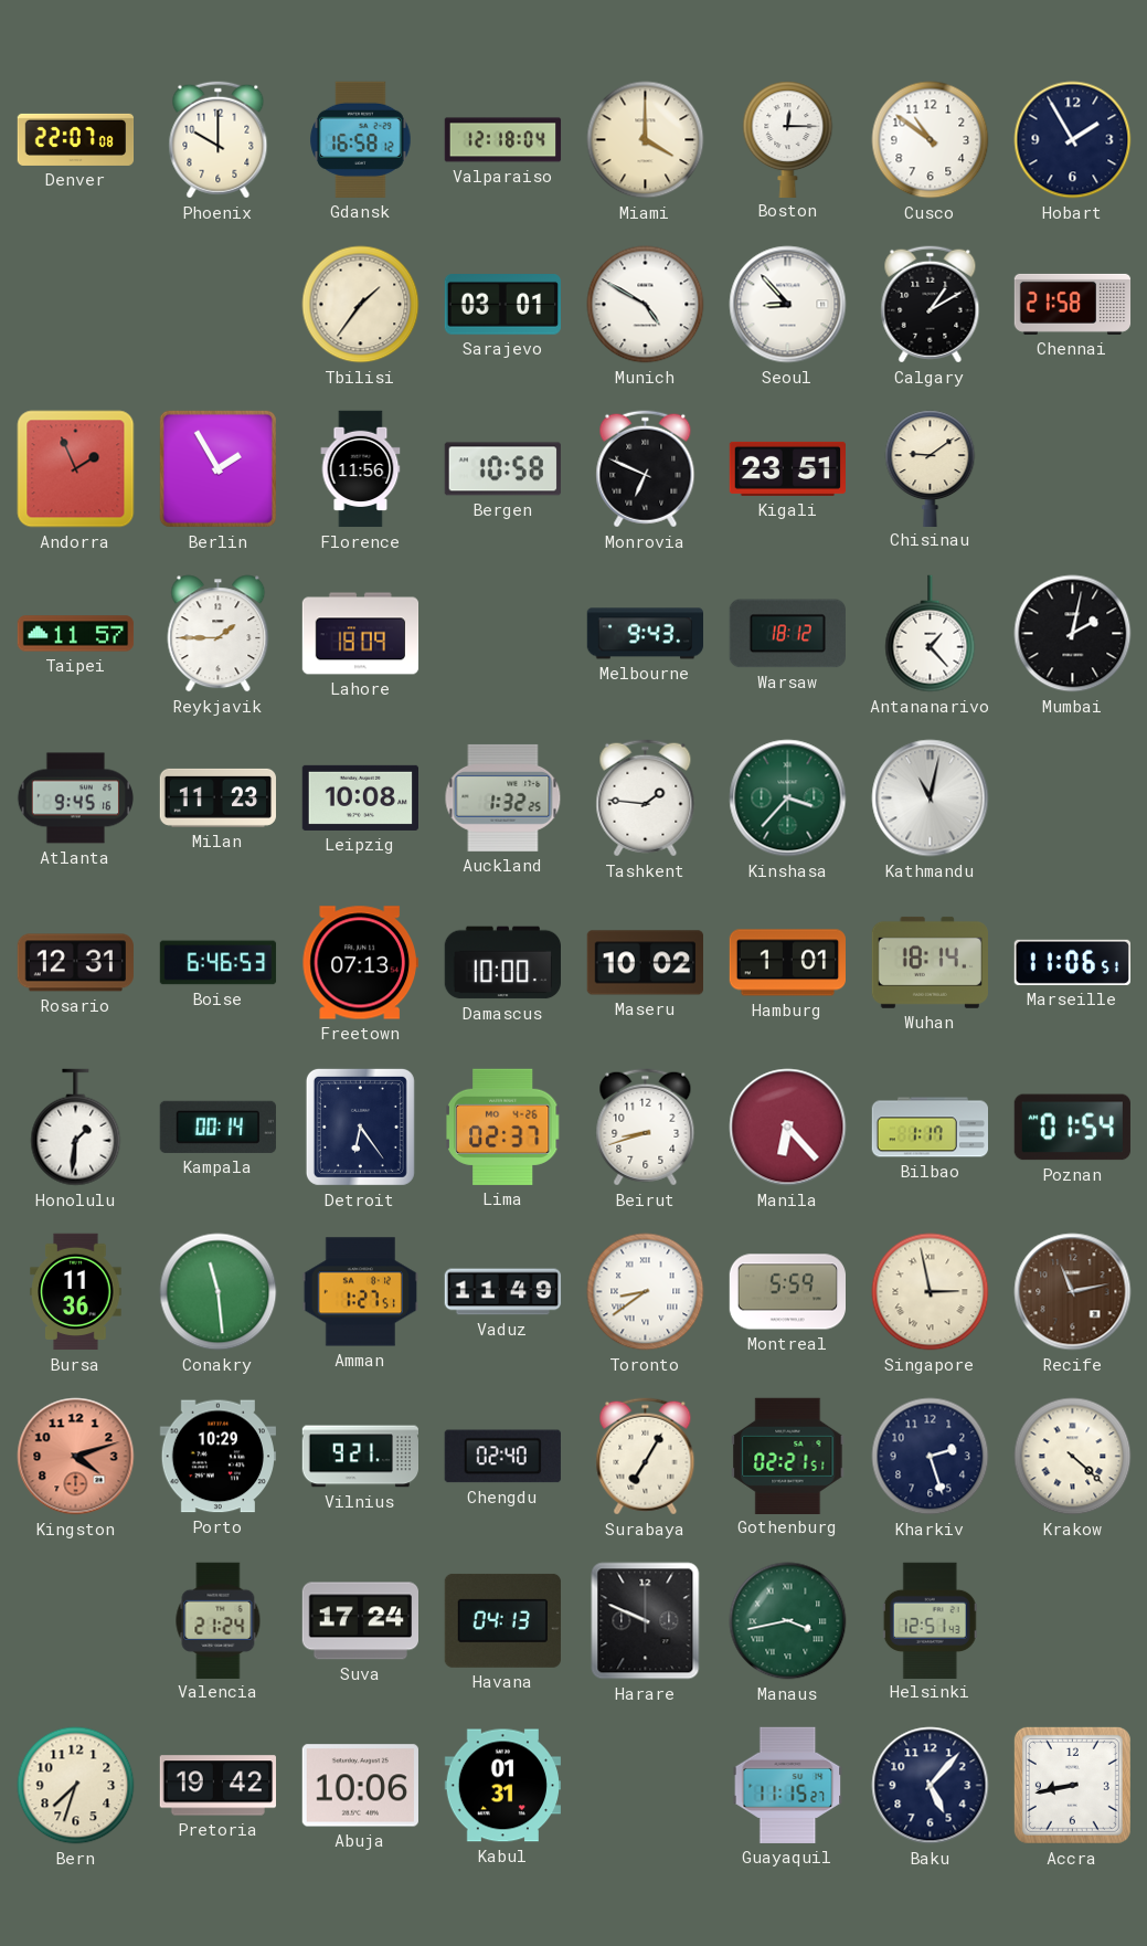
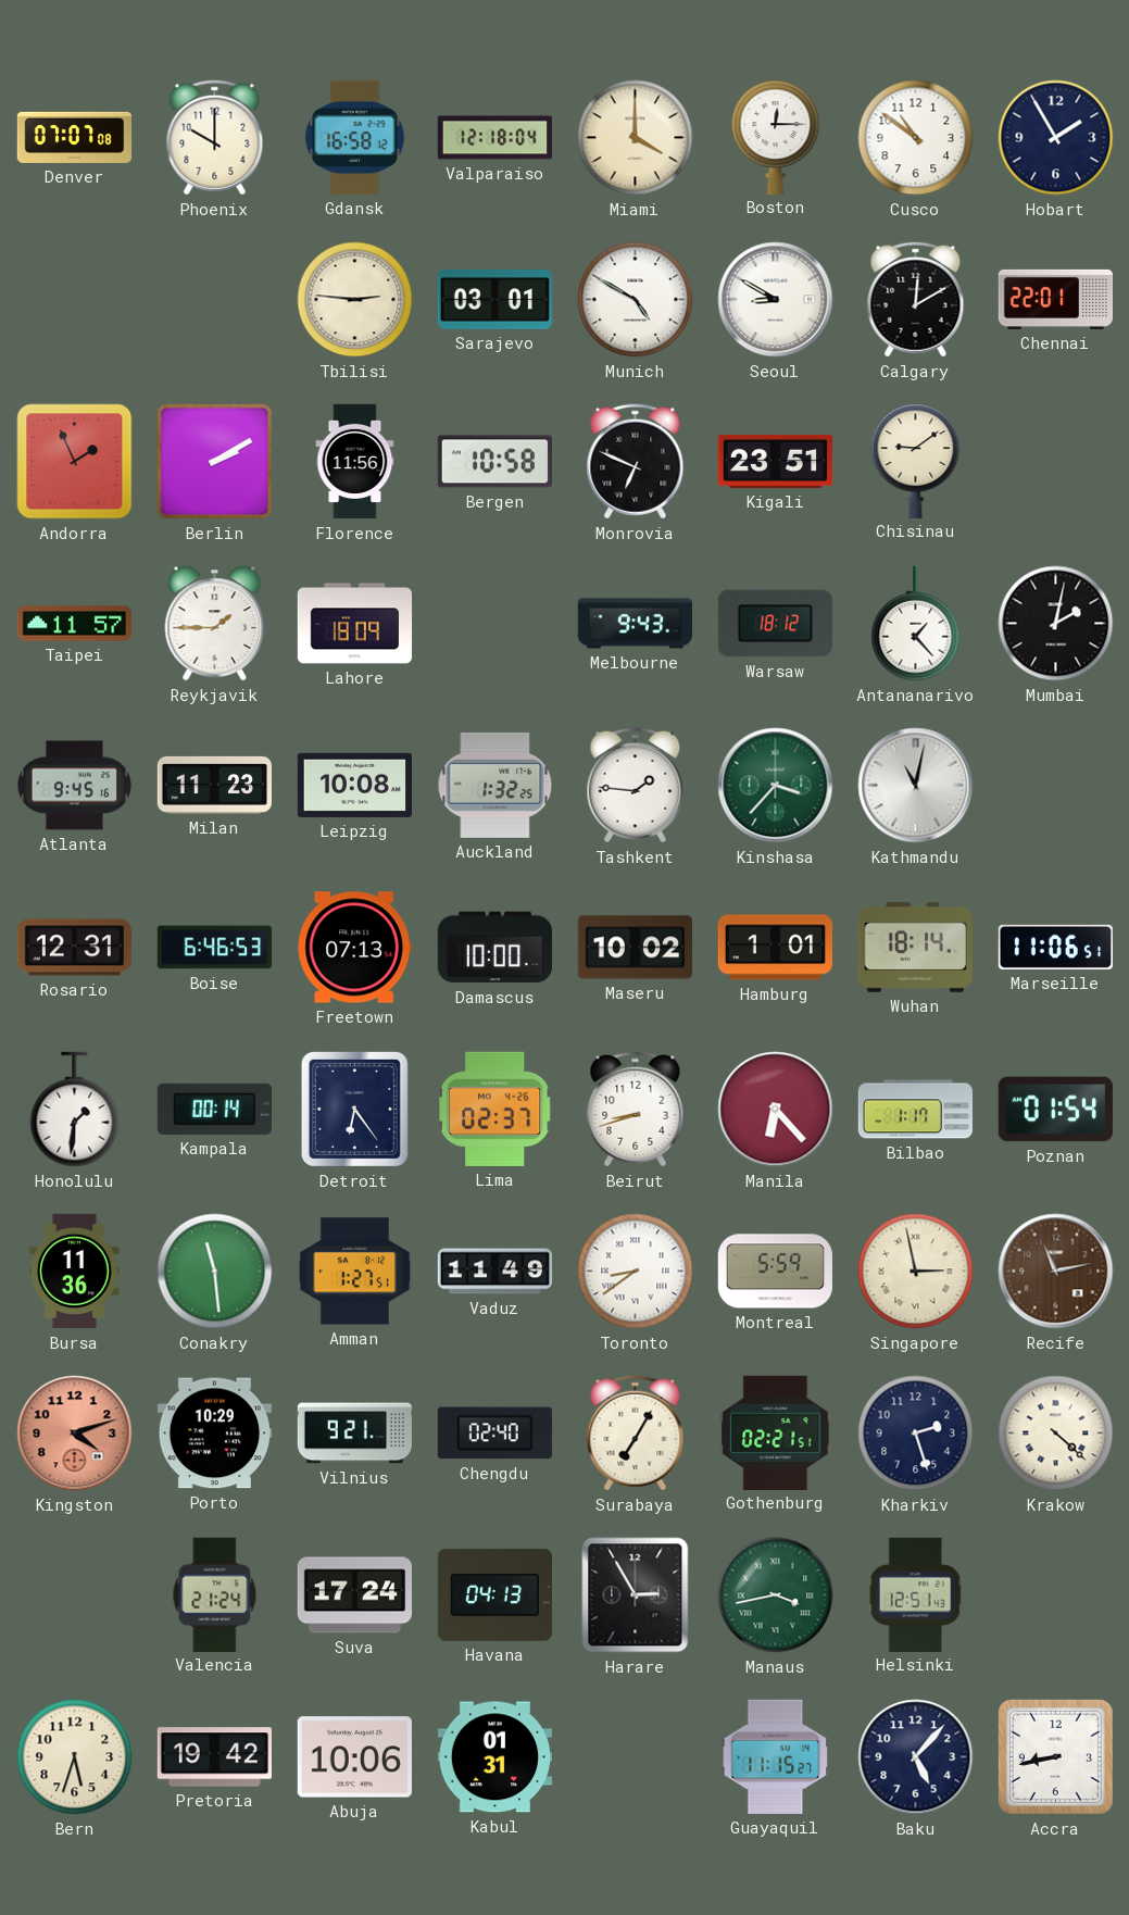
Denver: 22:07 -> 07:07
Tbilisi: 1:36 -> 2:46
Seoul: 8:53 -> 8:50
Calgary: 1:10 -> 12:10
Chennai: 21:58 -> 22:01
Berlin: 1:55 -> 2:10
Harare: 9:49 -> 2:55
Bern: 7:33 -> 5:33
